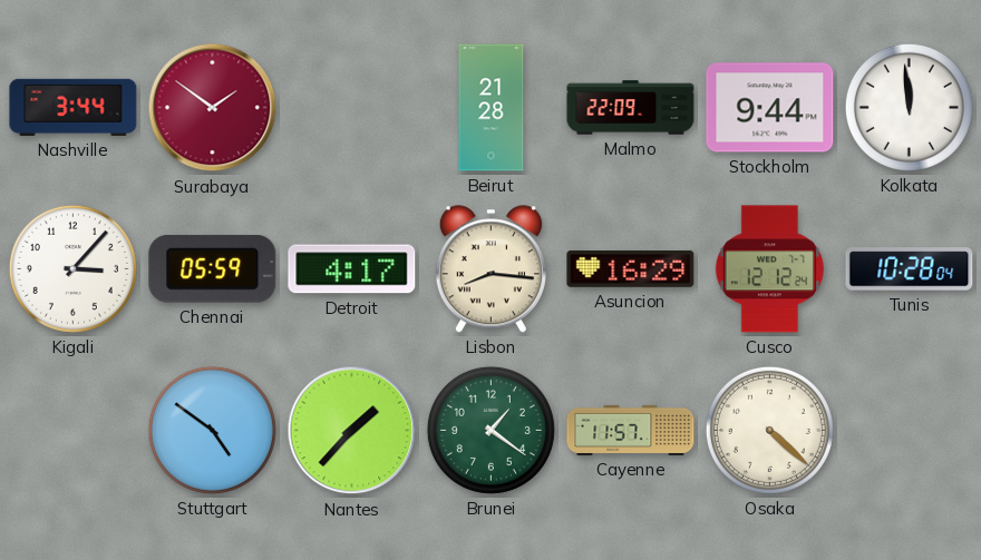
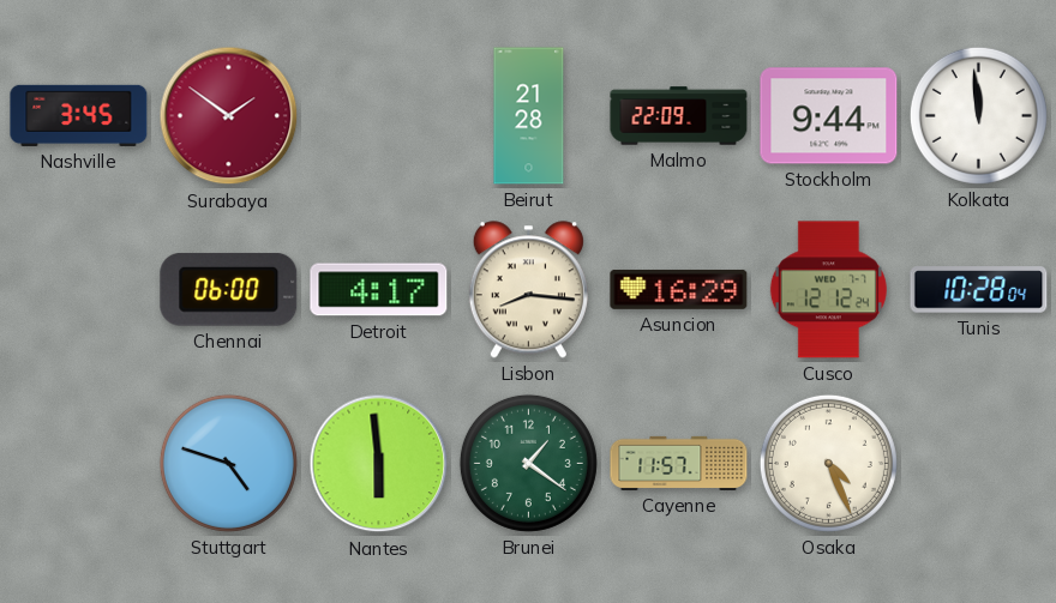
Nashville: 3:44 -> 3:45
Kigali: 3:07 -> none
Chennai: 05:59 -> 06:00
Stuttgart: 4:51 -> 4:48
Nantes: 1:37 -> 5:59
Osaka: 4:22 -> 4:26
